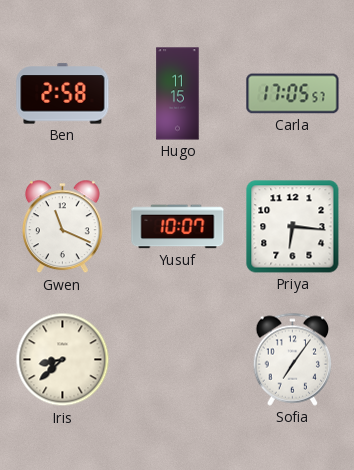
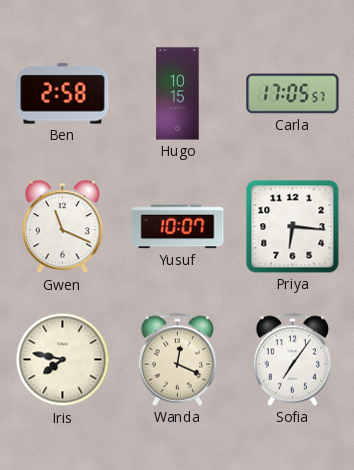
Hugo: 11:15 -> 10:15
Iris: 8:38 -> 7:47
Wanda: none -> 12:19
